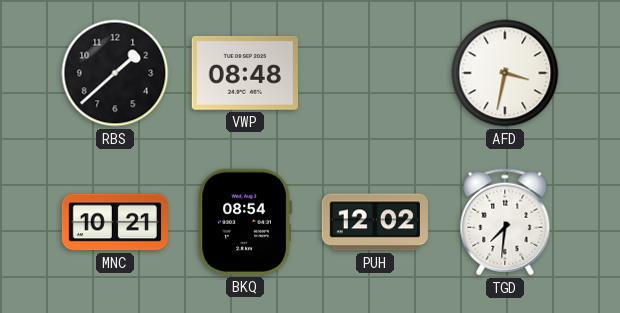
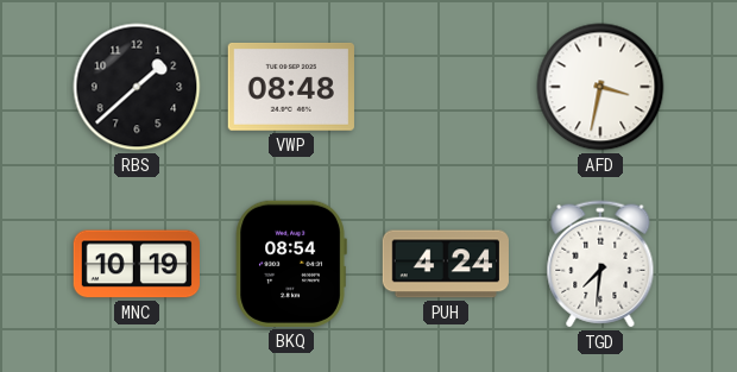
MNC: 10:21 -> 10:19
PUH: 12:02 -> 4:24
